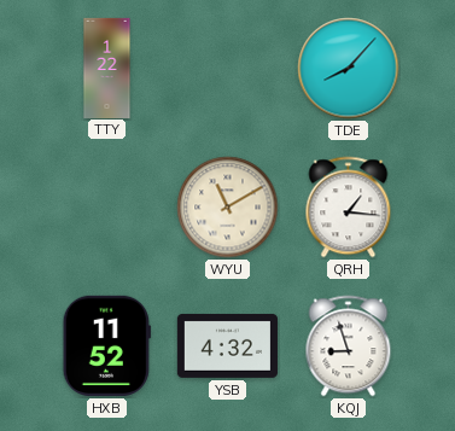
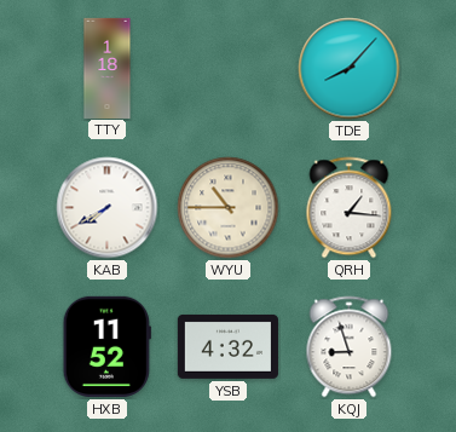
TTY: 1:22 -> 1:18
KAB: none -> 7:40
WYU: 11:10 -> 10:45
